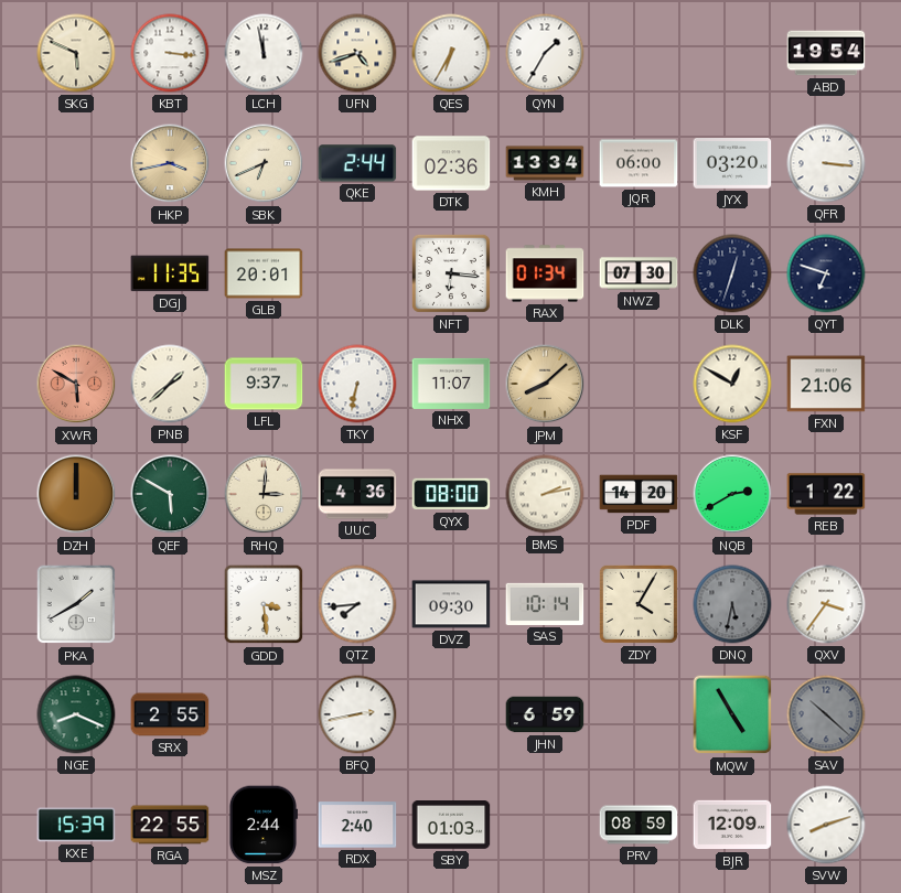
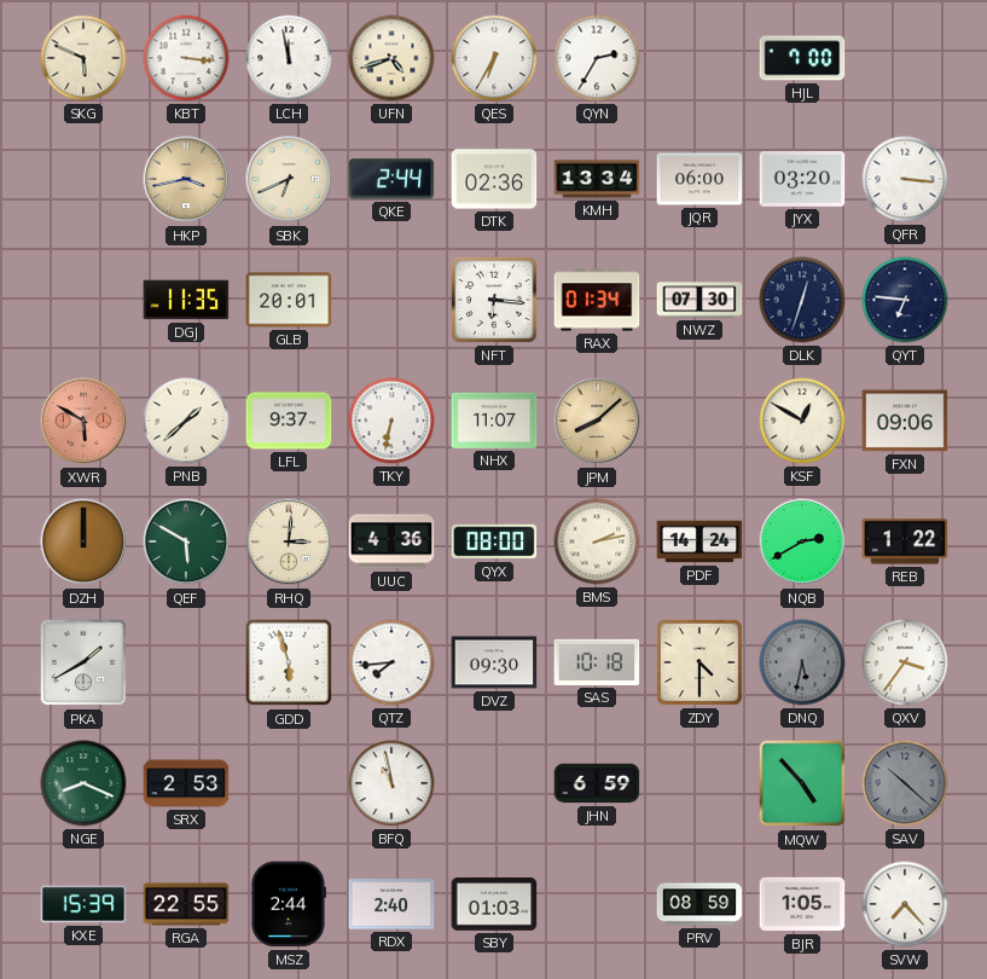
QYN: 1:35 -> 2:35
HJL: none -> 7:00
ABD: 19:54 -> none
QYT: 6:48 -> 6:46
FXN: 21:06 -> 09:06
PDF: 14:20 -> 14:24
GDD: 3:29 -> 5:57
SAS: 10:14 -> 10:18
ZDY: 4:05 -> 4:30
SRX: 2:55 -> 2:53
BFQ: 2:43 -> 10:58
MQW: 4:55 -> 4:53
BJR: 12:09 -> 1:05
SVW: 8:12 -> 7:23
